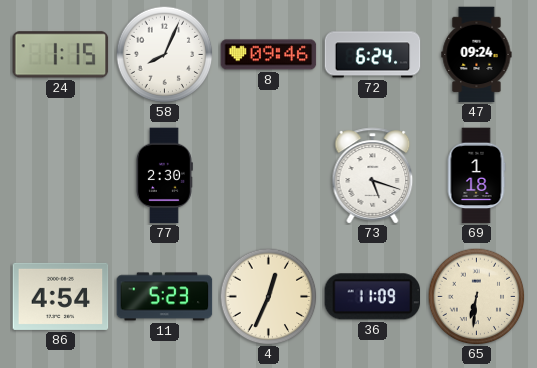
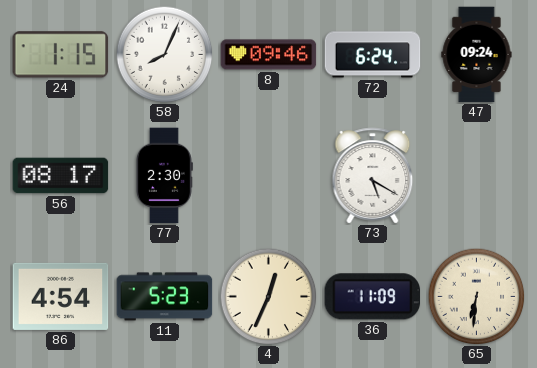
56: none -> 08:17
73: 5:18 -> 5:20
69: 1:18 -> none
